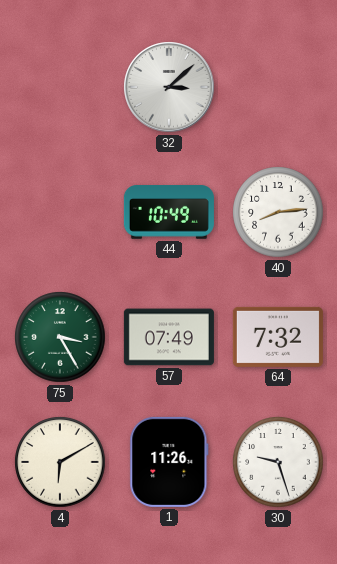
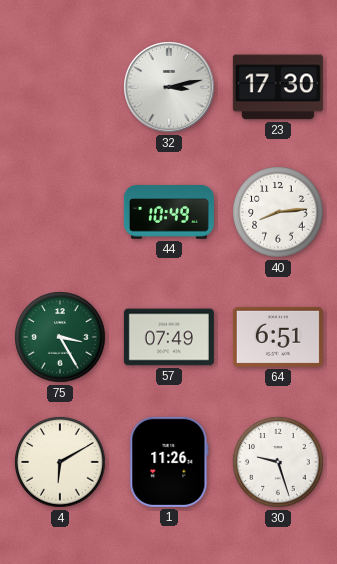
32: 3:08 -> 3:13
23: none -> 17:30
64: 7:32 -> 6:51
